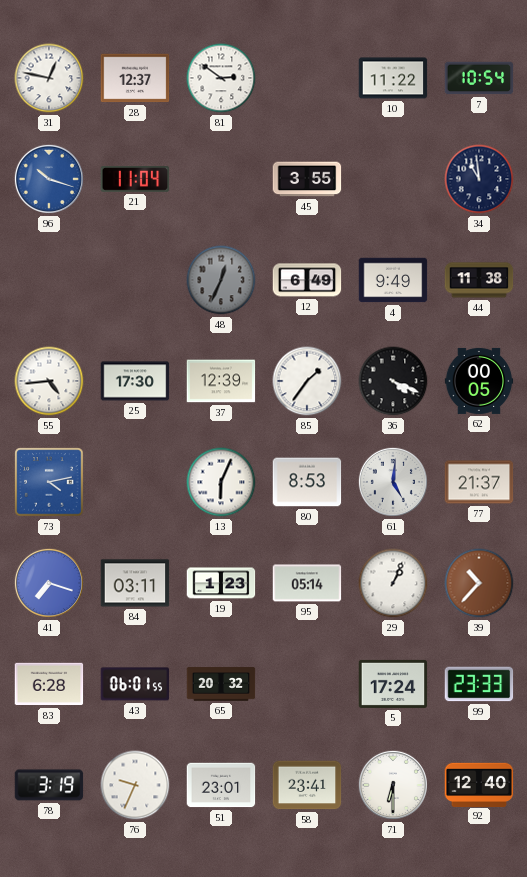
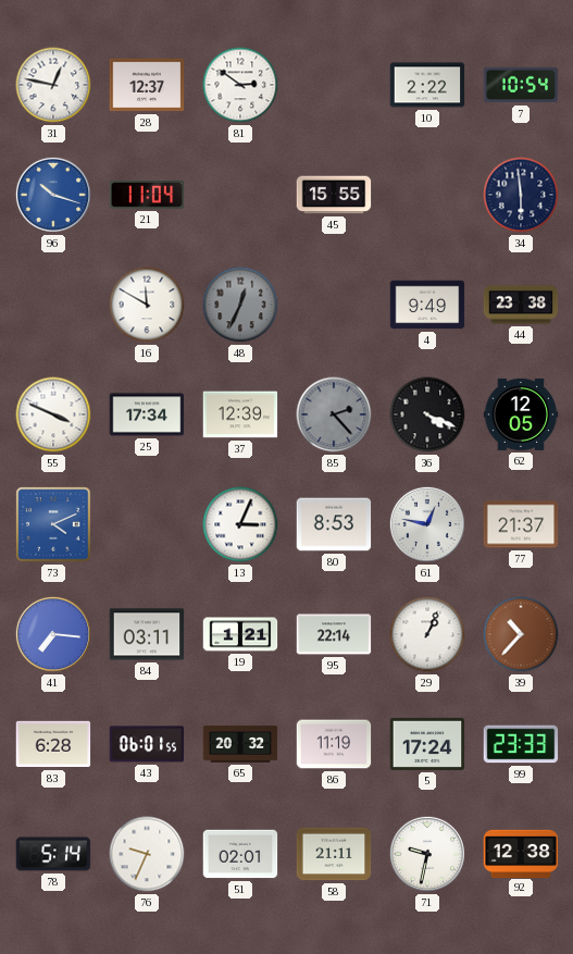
10: 11:22 -> 2:22
45: 3:55 -> 15:55
34: 10:59 -> 5:59
16: none -> 11:50
12: 6:49 -> none
44: 11:38 -> 23:38
55: 4:44 -> 3:49
25: 17:30 -> 17:34
85: 1:36 -> 2:23
85 dial: white -> grey
62: 00:05 -> 12:05
73: 4:13 -> 4:11
13: 6:04 -> 3:04
61: 5:01 -> 12:47
41: 7:18 -> 7:16
19: 1:23 -> 1:21
95: 05:14 -> 22:14
86: none -> 11:19
78: 3:19 -> 5:14
51: 23:01 -> 02:01
58: 23:41 -> 21:11
71: 6:30 -> 9:32
92: 12:40 -> 12:38
